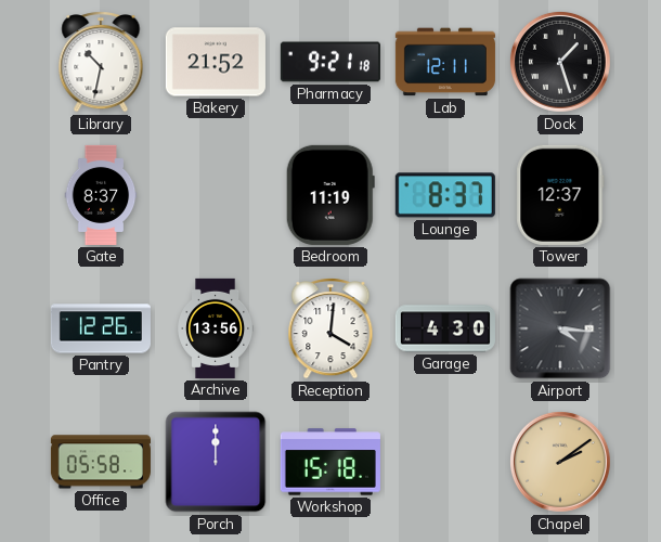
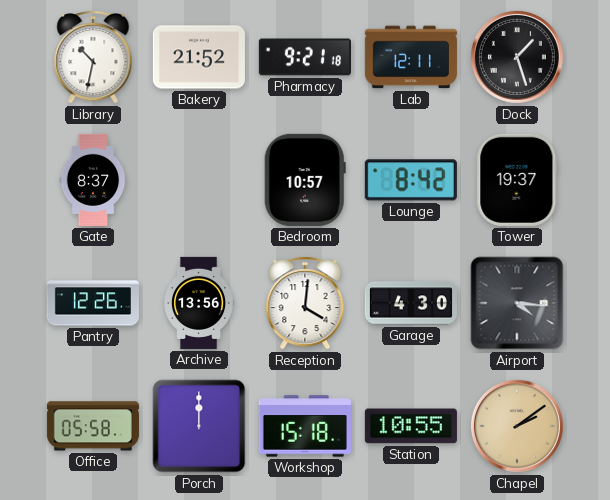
Bedroom: 11:19 -> 10:57
Lounge: 8:37 -> 8:42
Tower: 12:37 -> 19:37
Station: none -> 10:55
